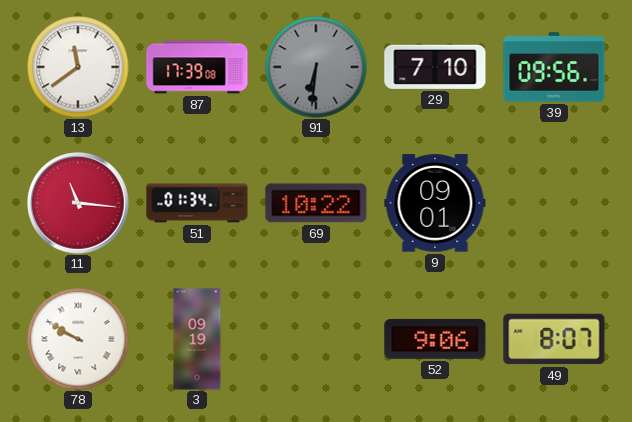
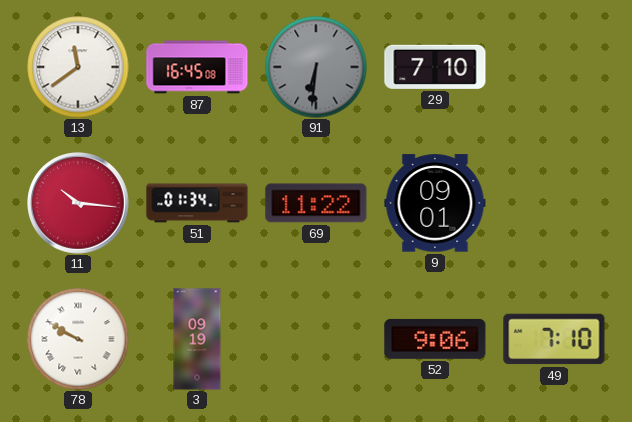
87: 17:39 -> 16:45
39: 09:56 -> none
11: 11:16 -> 10:16
69: 10:22 -> 11:22
49: 8:07 -> 7:10
